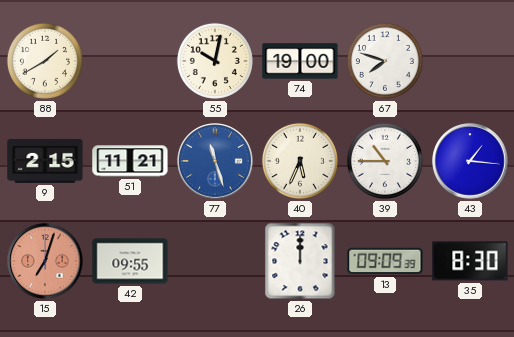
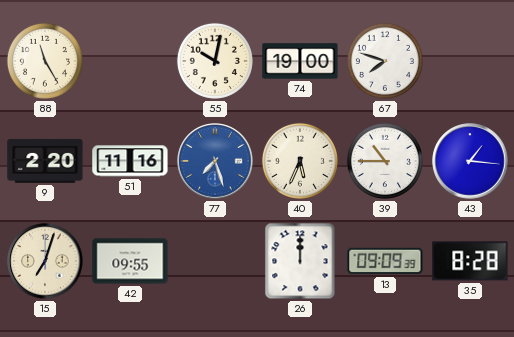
88: 1:40 -> 11:25
9: 2:15 -> 2:20
51: 11:21 -> 11:16
77: 11:27 -> 7:27
15 dial: salmon -> cream
35: 8:30 -> 8:28
